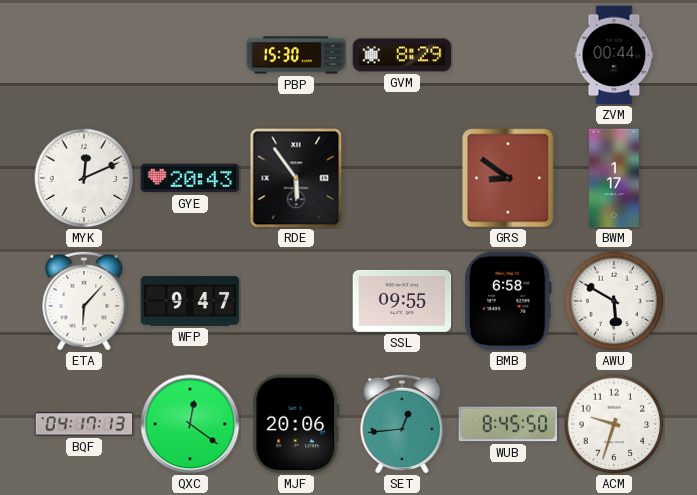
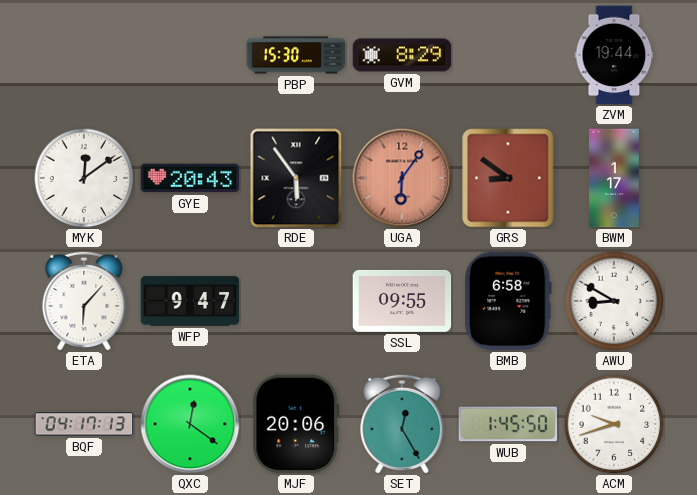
ZVM: 00:44 -> 19:44
MYK: 12:11 -> 12:09
UGA: none -> 6:06
AWU: 5:50 -> 8:50
SET: 12:44 -> 12:25
WUB: 8:45 -> 1:45
ACM: 9:33 -> 9:42
